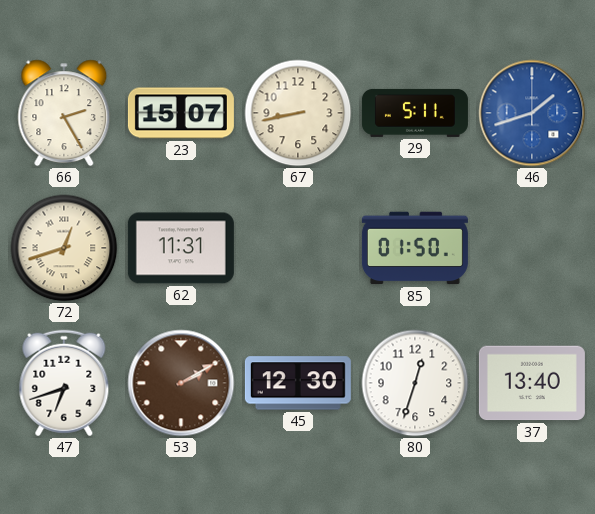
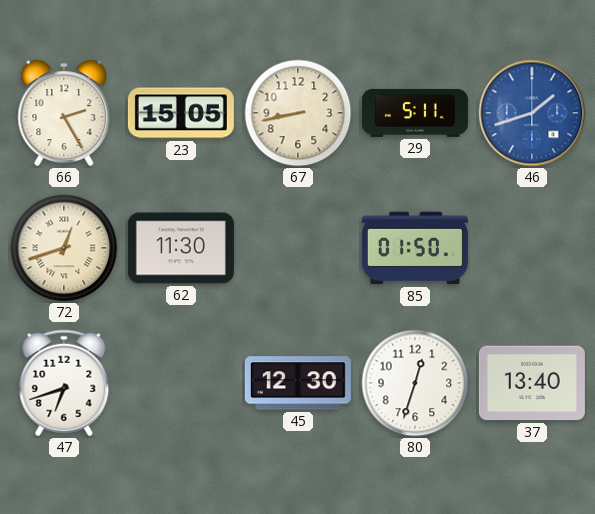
23: 15:07 -> 15:05
62: 11:31 -> 11:30
53: 2:10 -> none
